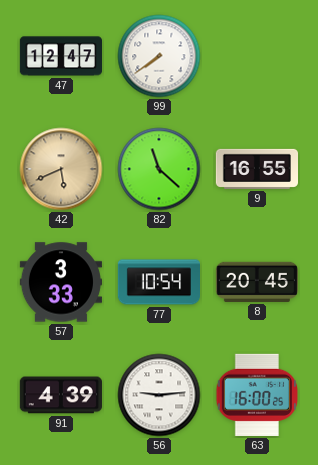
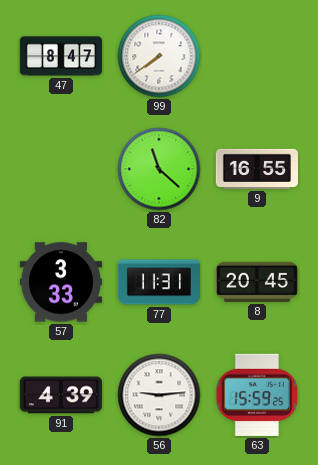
47: 12:47 -> 8:47
42: 5:41 -> none
77: 10:54 -> 11:31
63: 16:00 -> 15:59
